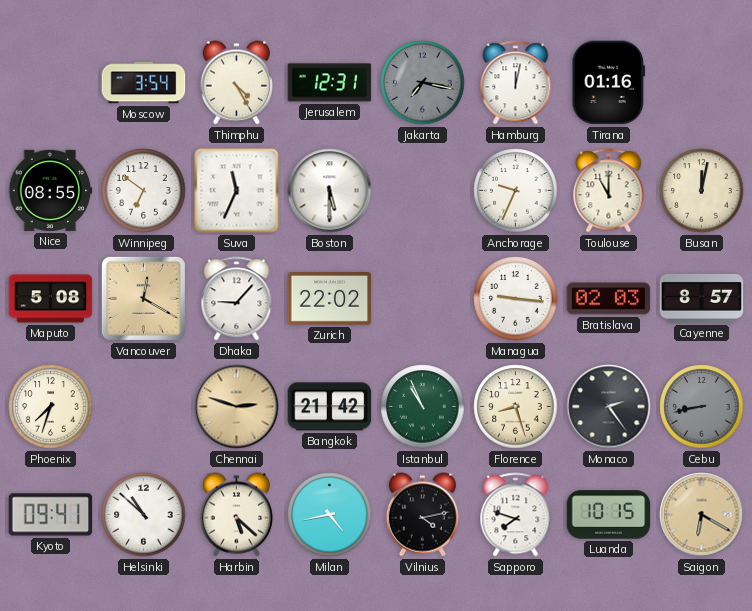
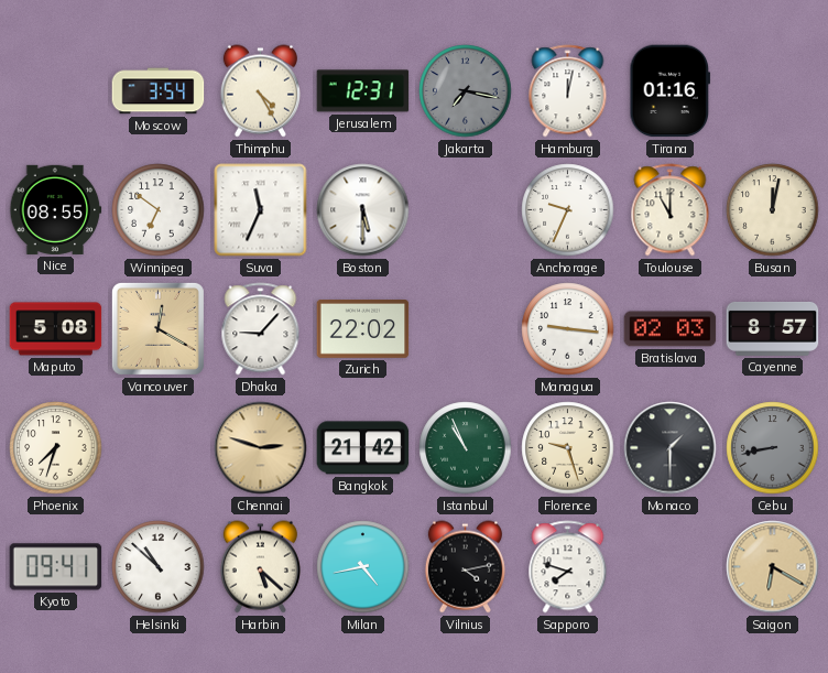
Florence: 8:27 -> 9:27
Monaco: 2:24 -> 1:30
Luanda: 10:15 -> none
